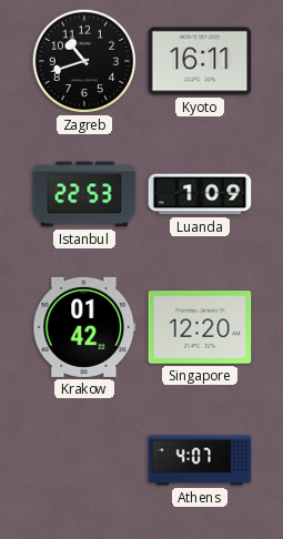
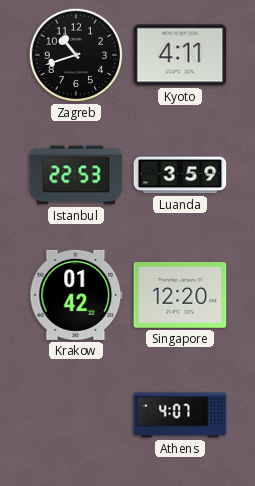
Kyoto: 16:11 -> 4:11
Luanda: 1:09 -> 3:59
